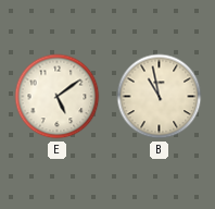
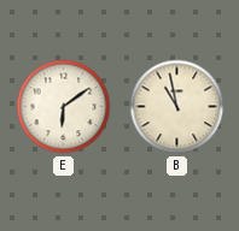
E: 5:09 -> 6:09
